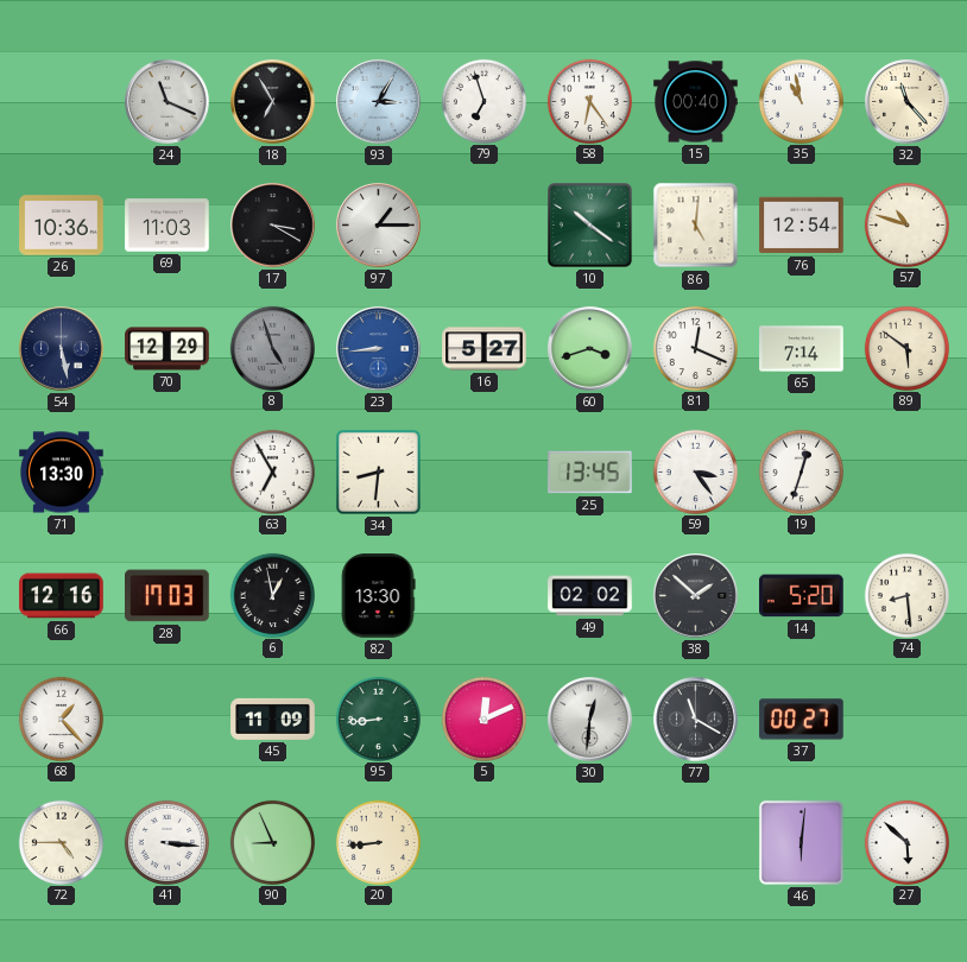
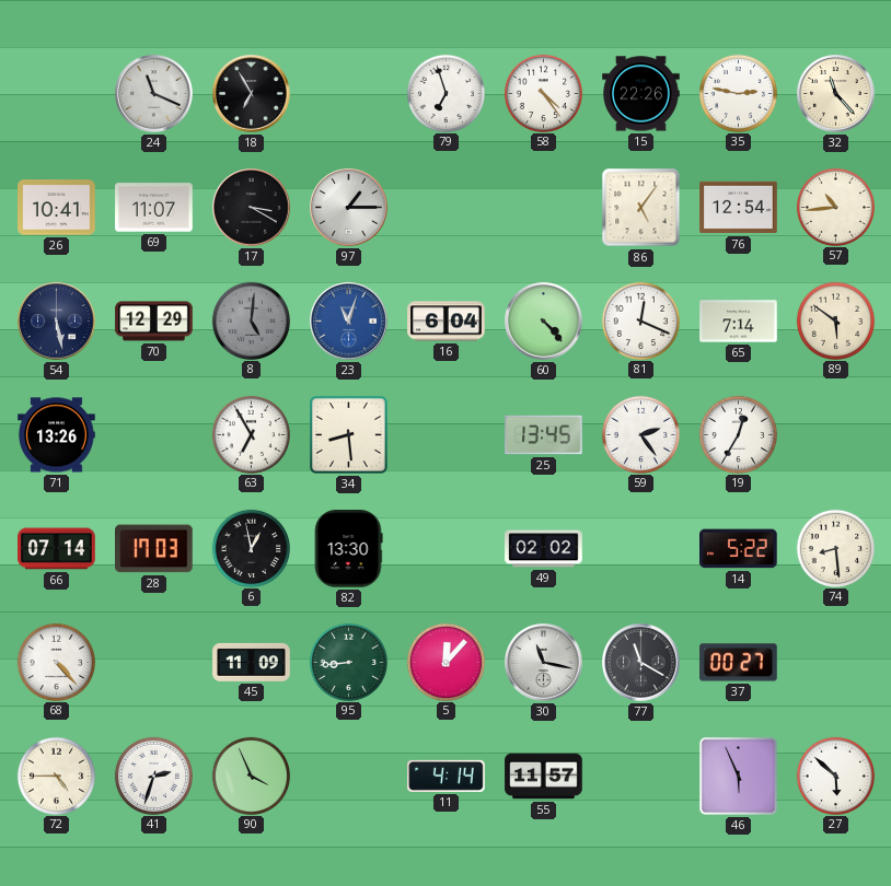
93: 3:05 -> none
58: 6:24 -> 4:24
15: 00:40 -> 22:26
35: 10:58 -> 2:47
26: 10:36 -> 10:41
69: 11:03 -> 11:07
10: 10:21 -> none
86: 5:01 -> 5:06
57: 10:48 -> 10:44
8: 4:57 -> 5:01
23: 8:44 -> 11:03
16: 5:27 -> 6:04
60: 3:42 -> 4:23
71: 13:30 -> 13:26
34: 8:31 -> 8:29
59: 3:24 -> 2:24
19: 12:33 -> 12:35
66: 12:16 -> 07:14
38: 1:52 -> none
14: 5:20 -> 5:22
68: 1:23 -> 4:23
5: 12:11 -> 12:07
30: 12:31 -> 11:17
41: 3:16 -> 2:33
90: 8:56 -> 3:56
20: 8:44 -> none
11: none -> 4:14
55: none -> 11:57
46: 6:01 -> 5:56
